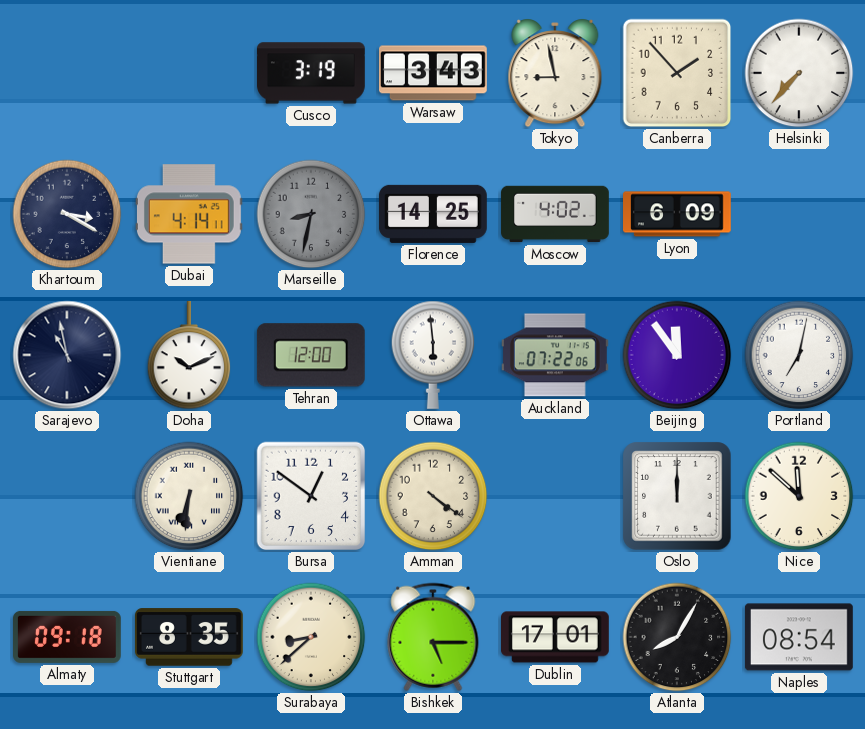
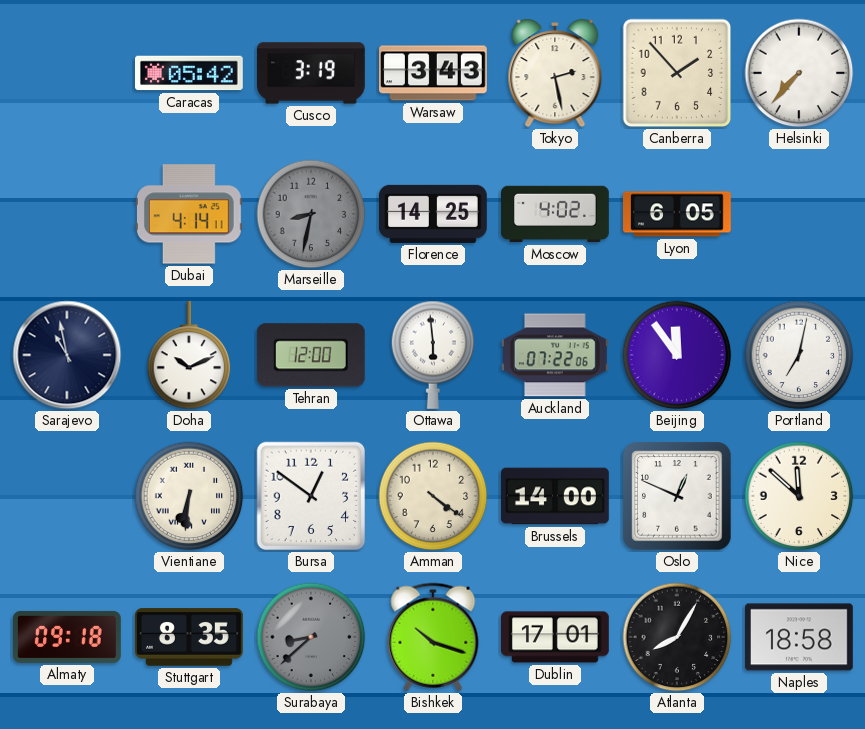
Caracas: none -> 05:42
Tokyo: 8:58 -> 2:28
Khartoum: 3:20 -> none
Lyon: 6:09 -> 6:05
Brussels: none -> 14:00
Oslo: 12:00 -> 12:49
Surabaya dial: cream -> grey
Bishkek: 5:15 -> 10:18
Naples: 08:54 -> 18:58
